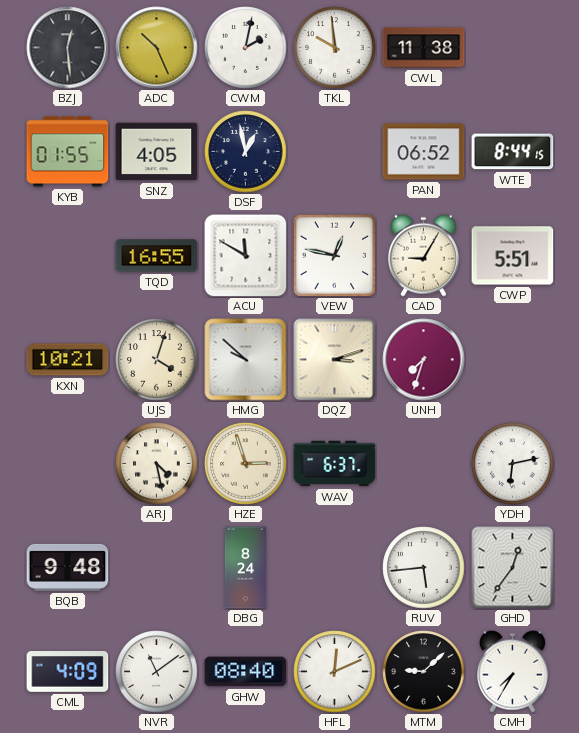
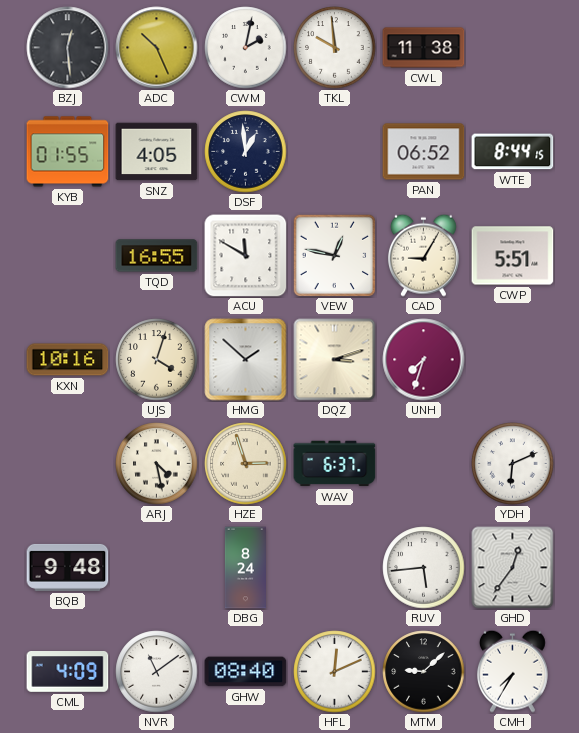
DSF: 12:58 -> 12:59
KXN: 10:21 -> 10:16
HMG: 9:52 -> 1:52
YDH: 6:13 -> 6:11
